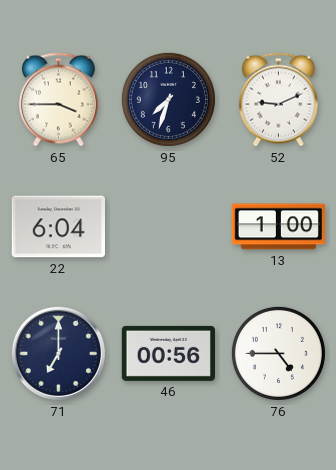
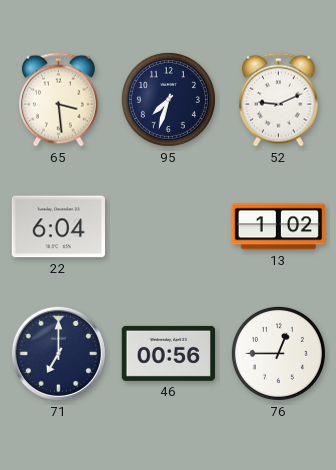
65: 3:45 -> 3:29
13: 1:00 -> 1:02
76: 4:45 -> 12:45
